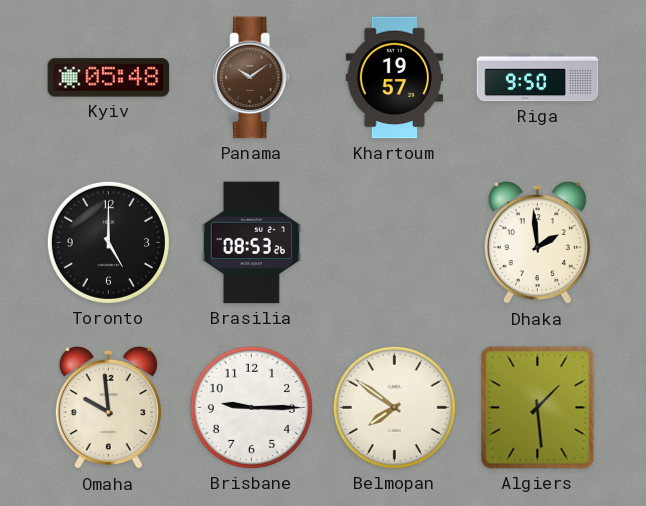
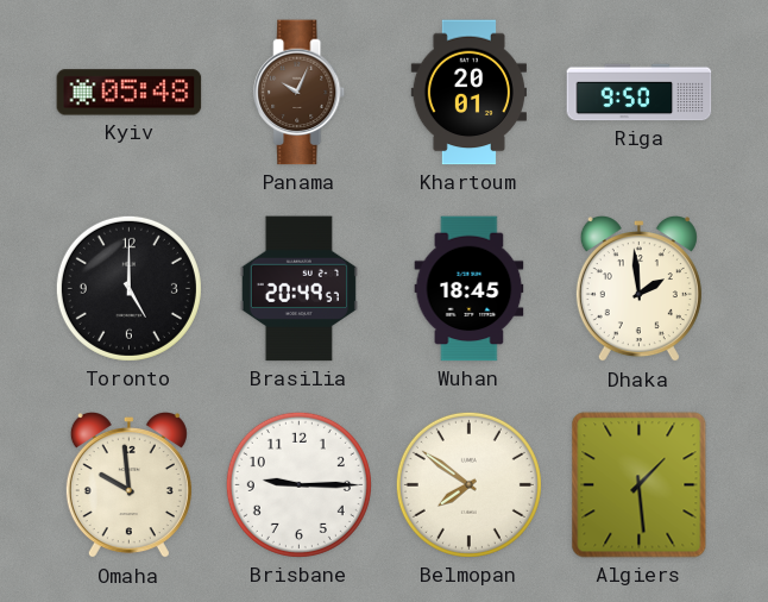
Panama: 10:09 -> 10:04
Khartoum: 19:57 -> 20:01
Brasilia: 08:53 -> 20:49
Wuhan: none -> 18:45
